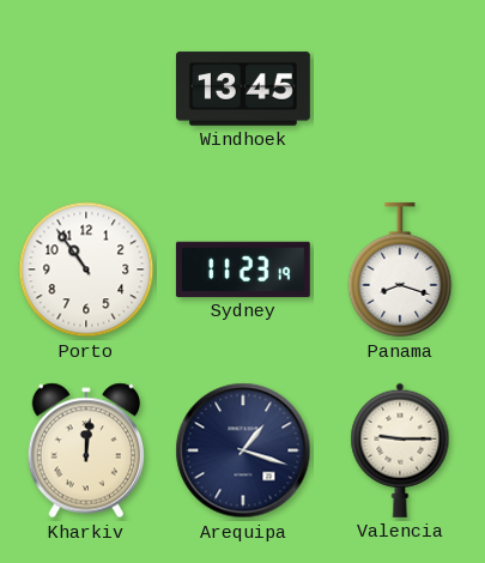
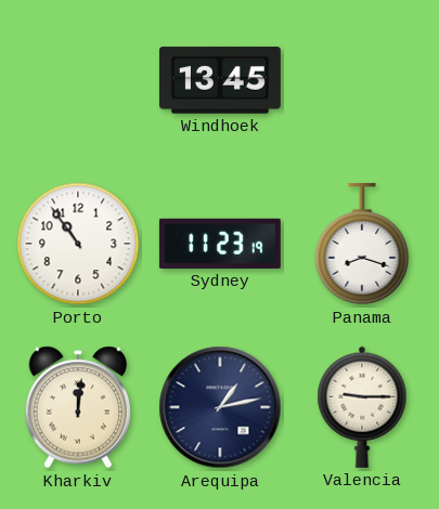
Arequipa: 1:18 -> 1:13
